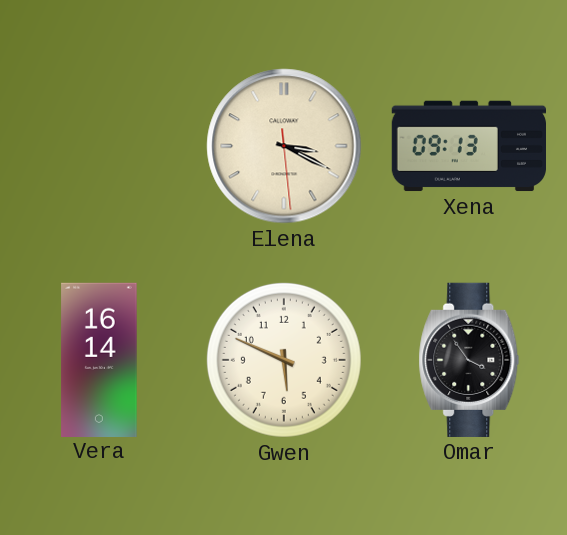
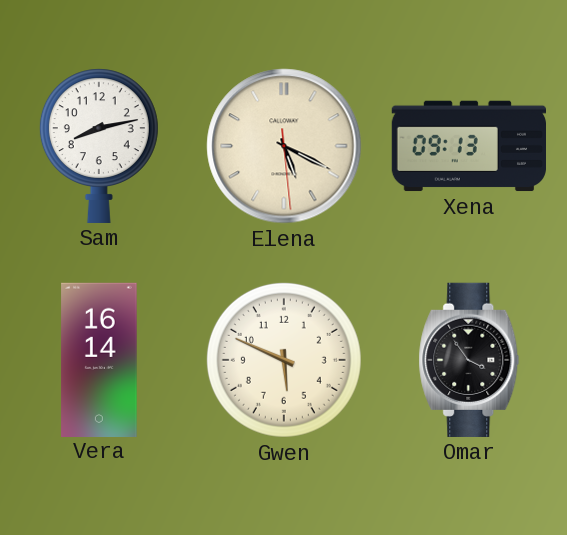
Sam: none -> 8:13
Elena: 3:19 -> 5:19
